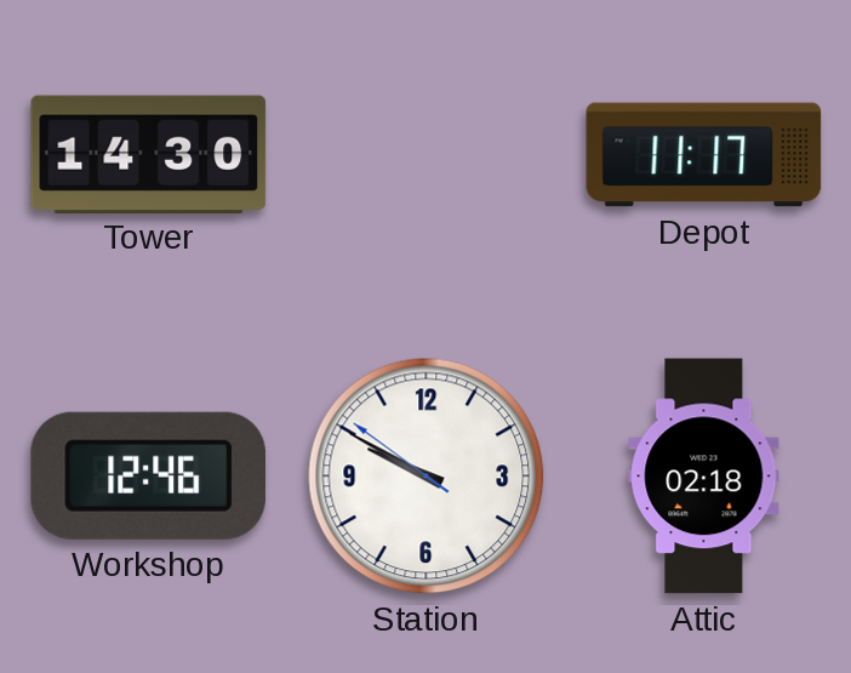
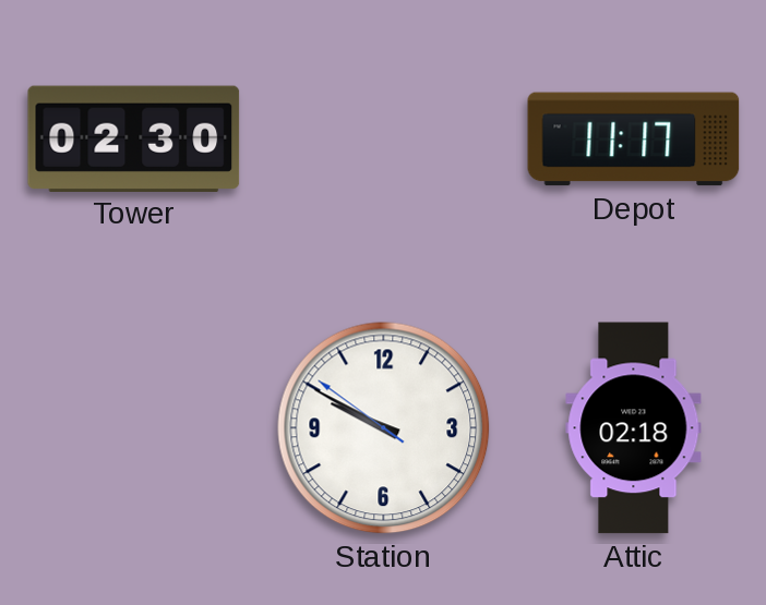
Tower: 14:30 -> 02:30
Workshop: 12:46 -> none
